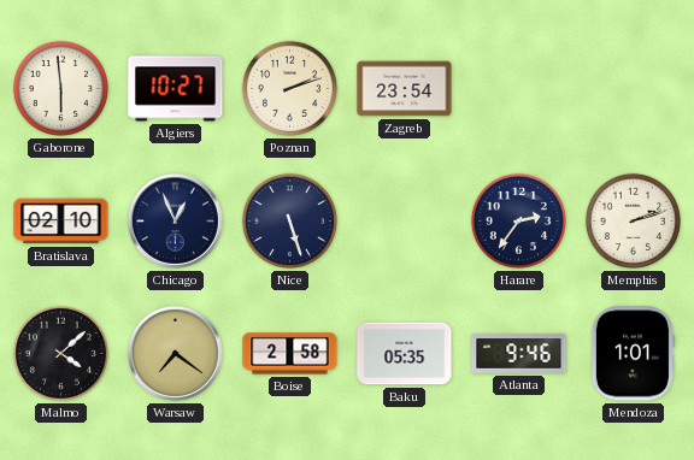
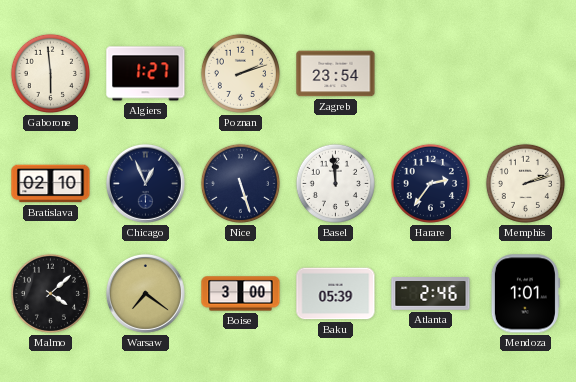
Algiers: 10:27 -> 1:27
Basel: none -> 11:59
Boise: 2:58 -> 3:00
Baku: 05:35 -> 05:39
Atlanta: 9:46 -> 2:46
